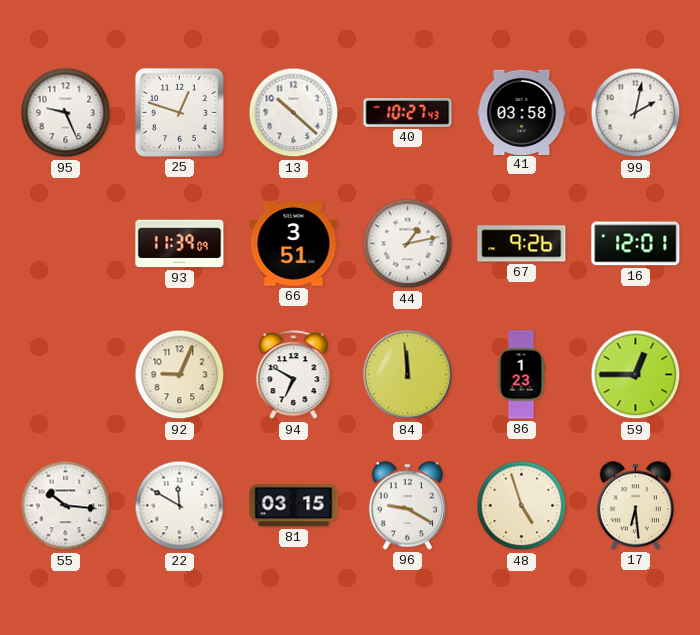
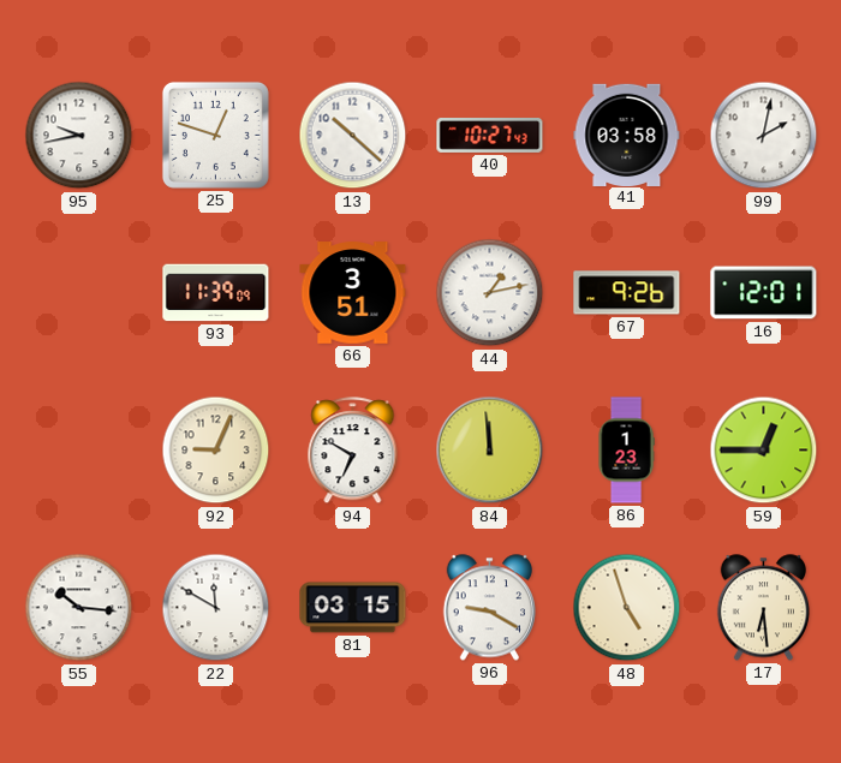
95: 9:26 -> 9:43
